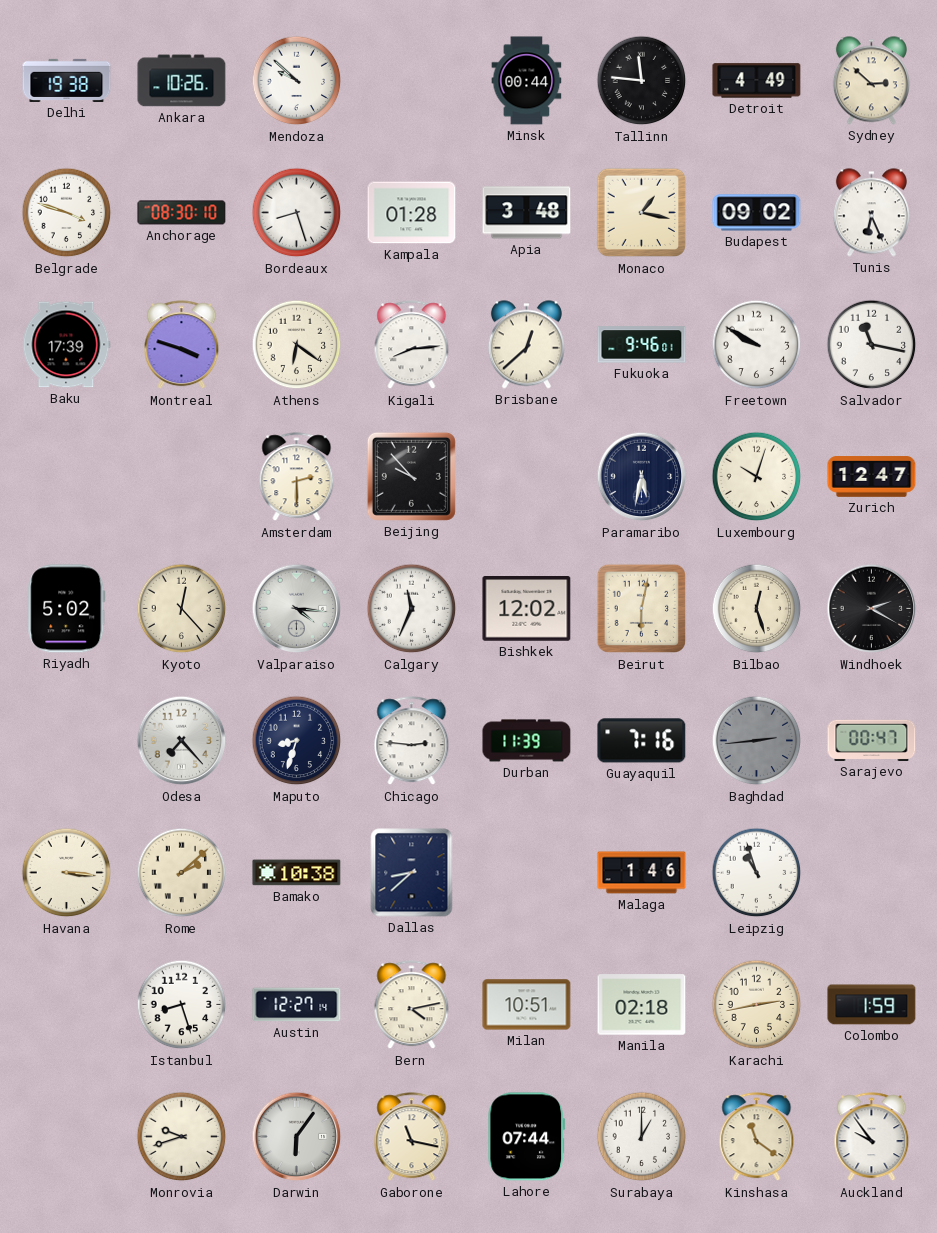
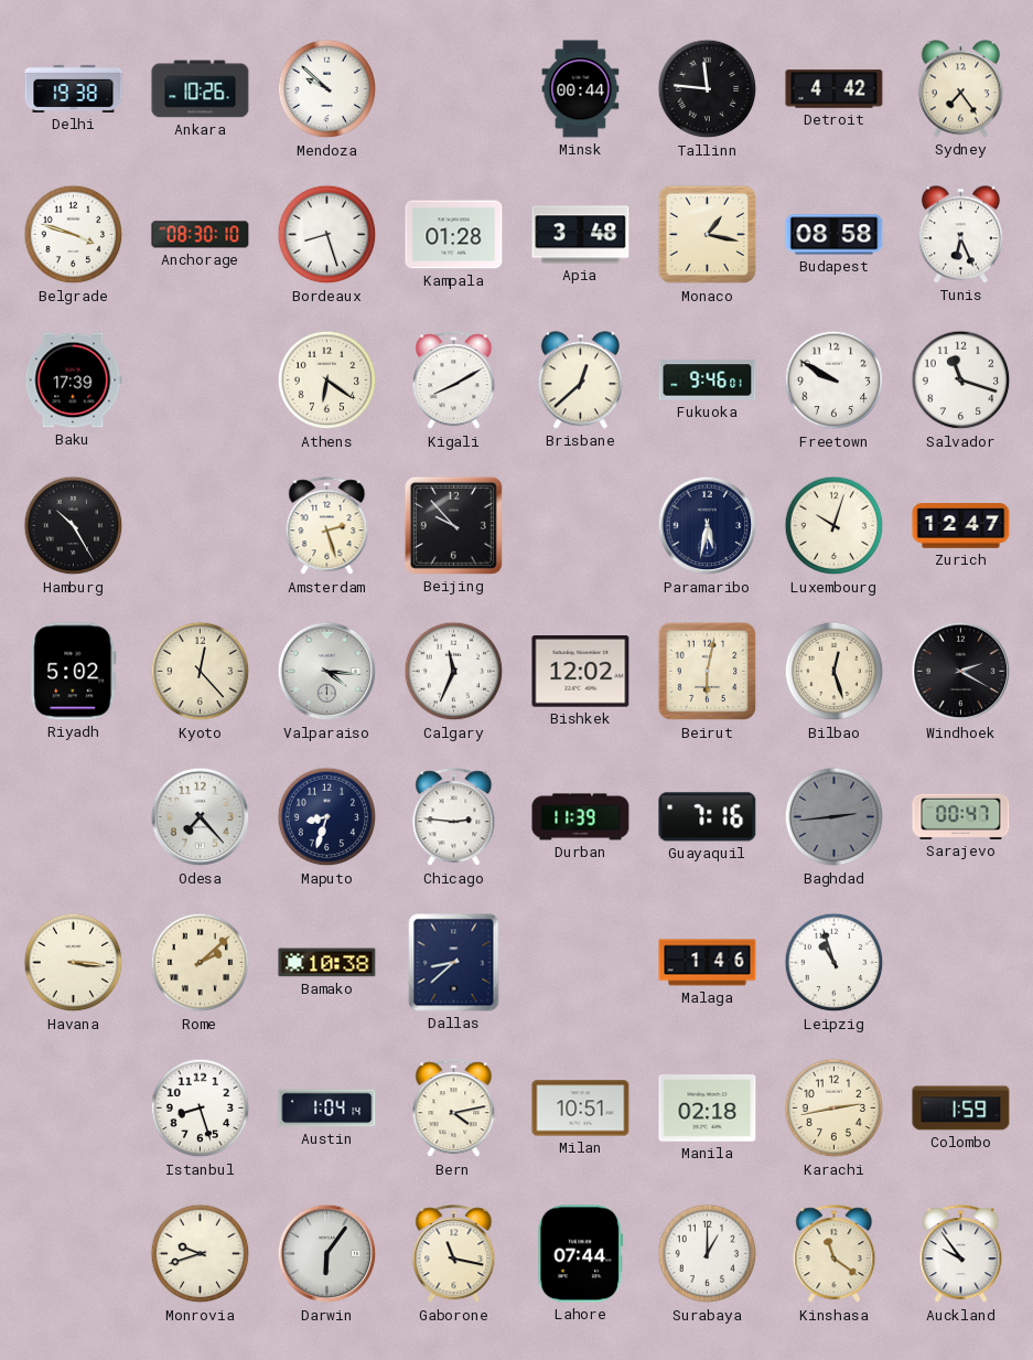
Detroit: 4:49 -> 4:42
Sydney: 2:52 -> 7:24
Budapest: 09:02 -> 08:58
Montreal: 3:48 -> none
Kigali: 8:14 -> 8:10
Salvador: 11:17 -> 11:18
Hamburg: none -> 10:25
Amsterdam: 2:30 -> 2:27
Austin: 12:27 -> 1:04
